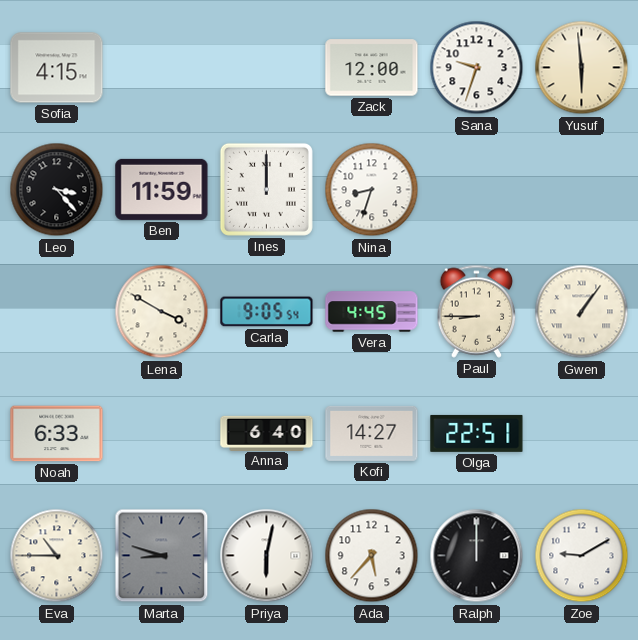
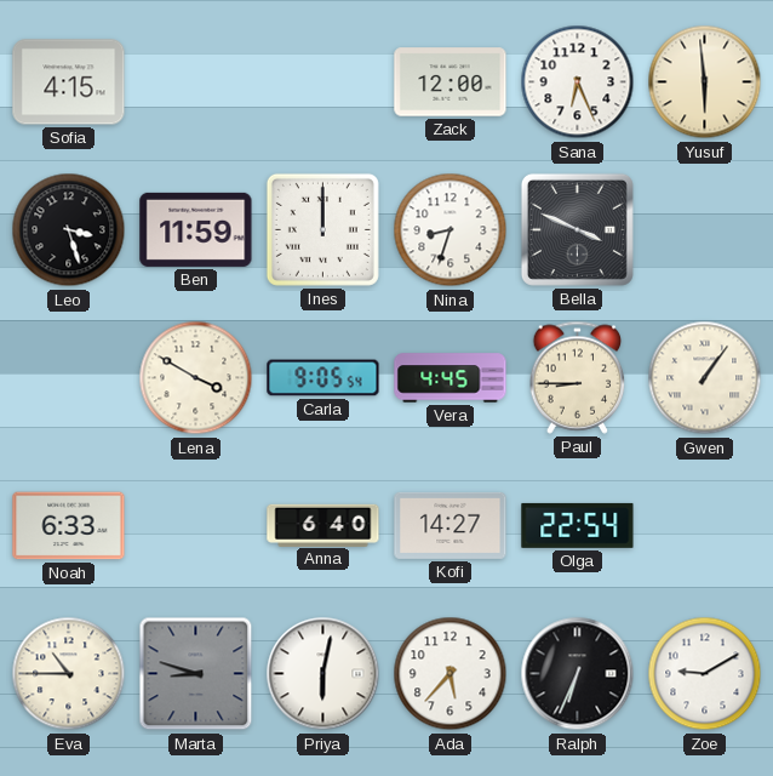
Sana: 9:33 -> 6:26
Leo: 3:23 -> 3:27
Bella: none -> 3:49
Olga: 22:51 -> 22:54
Ralph: 12:00 -> 6:34
